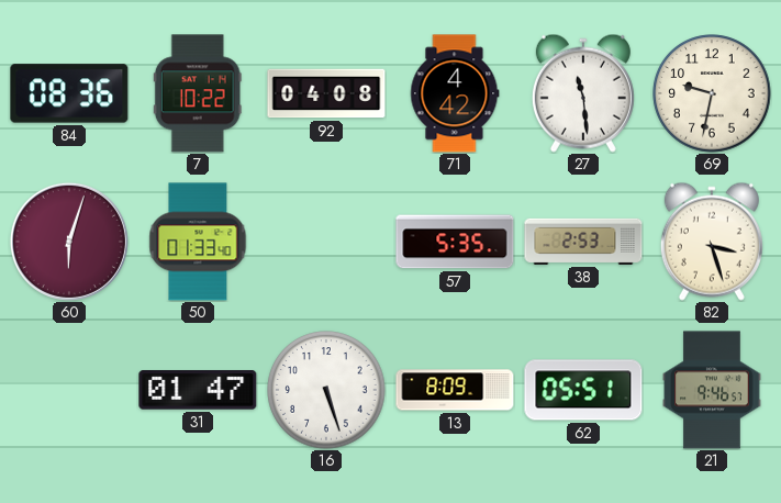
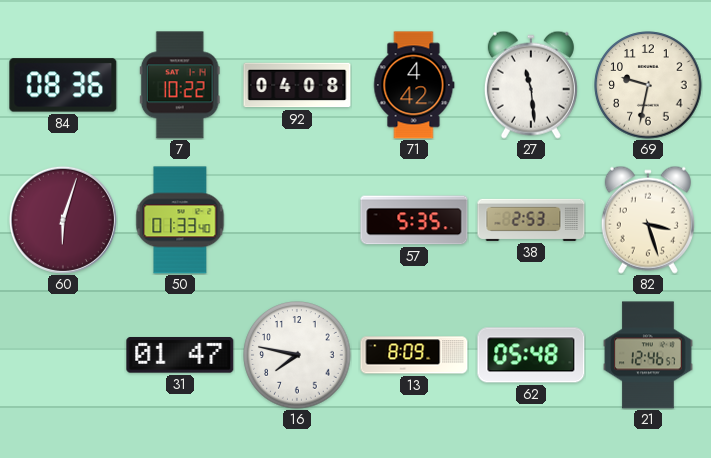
16: 5:27 -> 7:47
62: 05:51 -> 05:48
21: 9:46 -> 12:46
